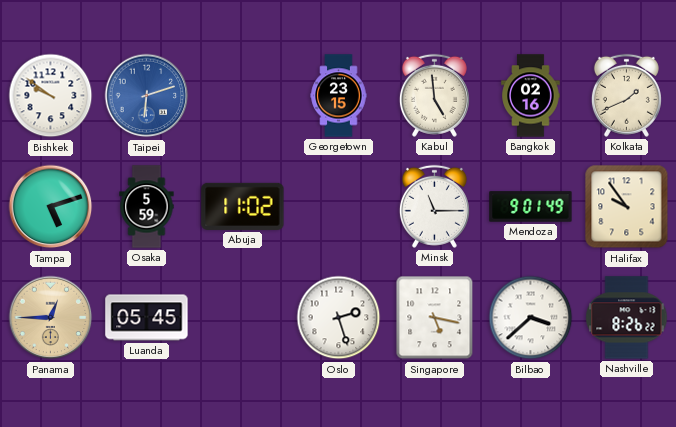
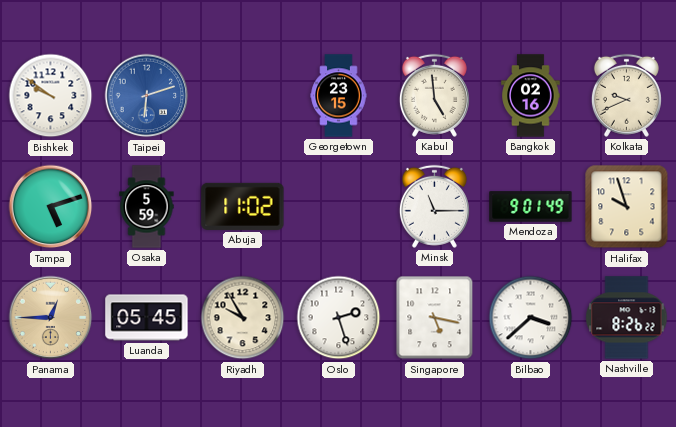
Kolkata: 1:41 -> 9:41
Halifax: 9:54 -> 9:57
Riyadh: none -> 9:55
